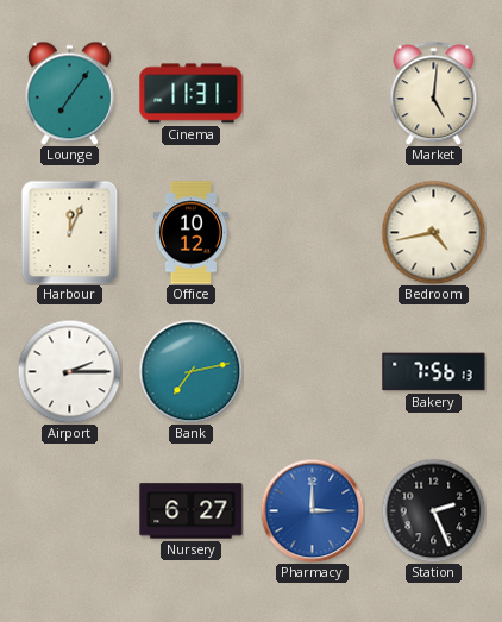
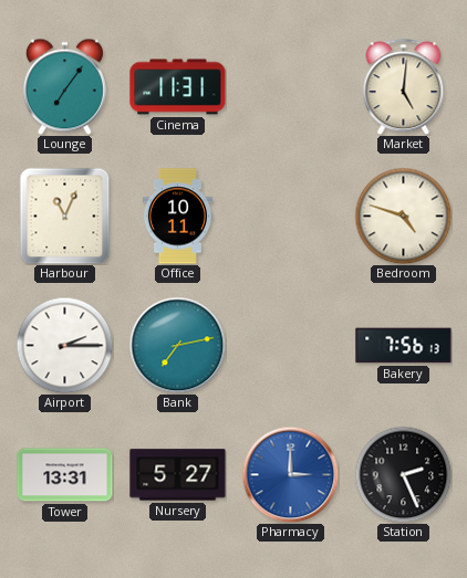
Harbour: 12:04 -> 11:04
Office: 10:12 -> 10:11
Bedroom: 4:43 -> 4:48
Tower: none -> 13:31
Nursery: 6:27 -> 5:27
